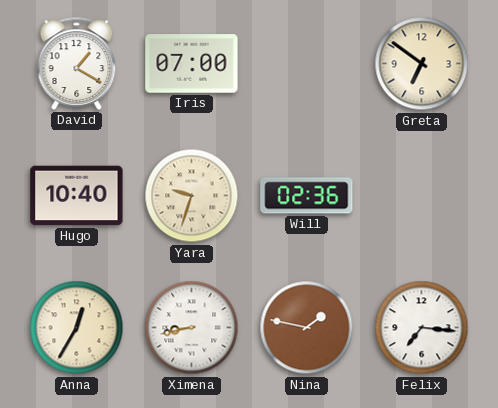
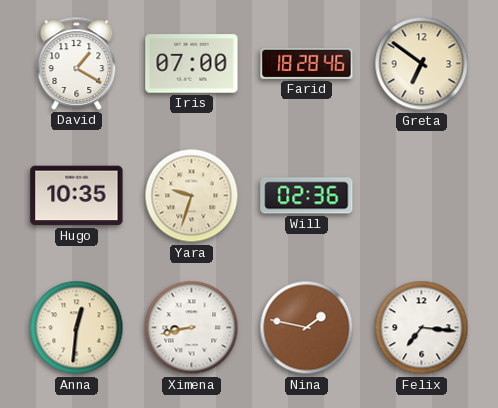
Farid: none -> 18:28
Hugo: 10:40 -> 10:35
Anna: 12:35 -> 12:31
